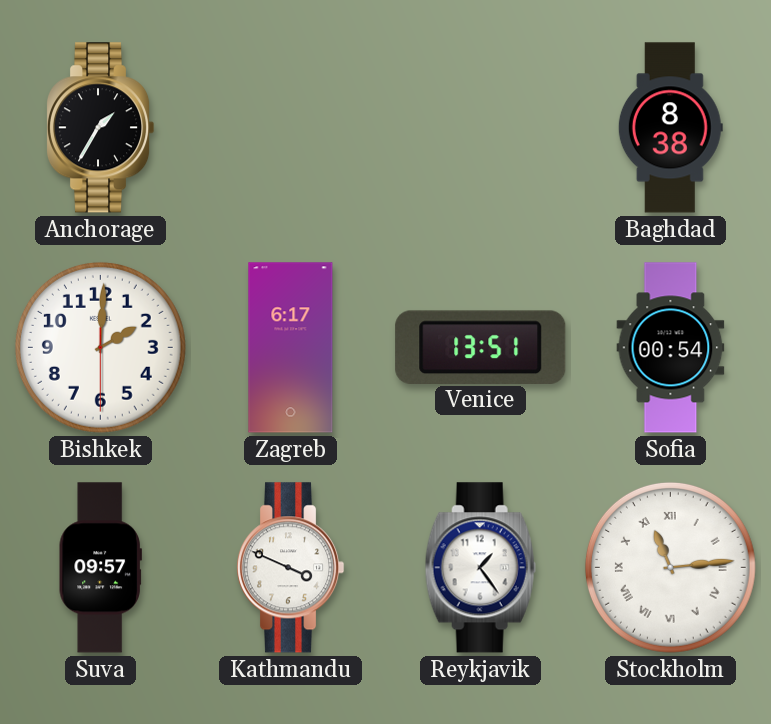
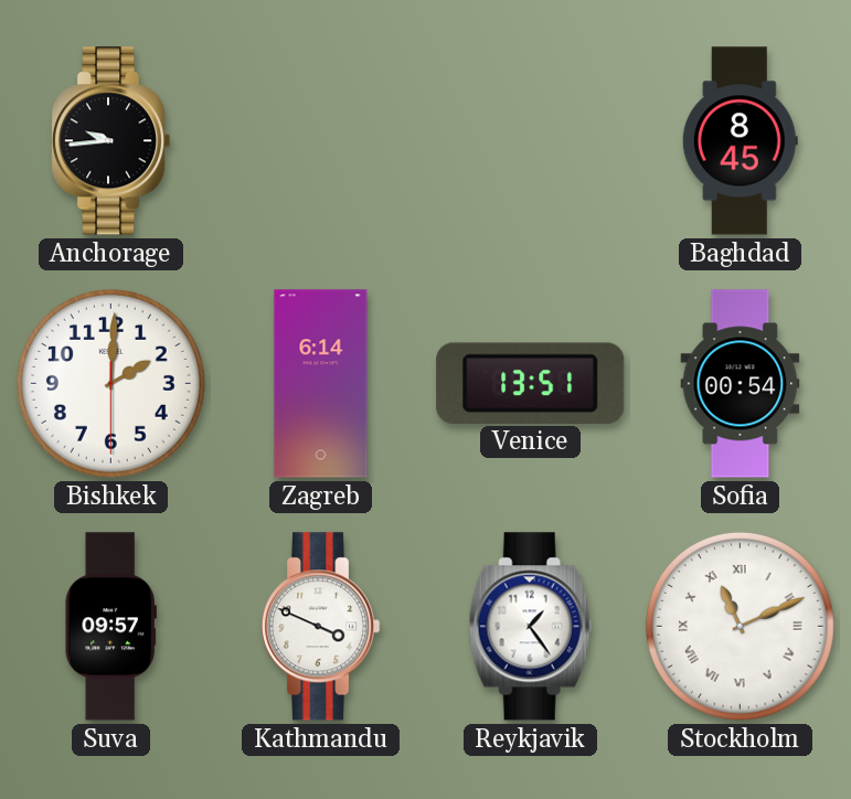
Anchorage: 1:35 -> 9:44
Baghdad: 8:38 -> 8:45
Zagreb: 6:17 -> 6:14
Stockholm: 11:14 -> 11:11
